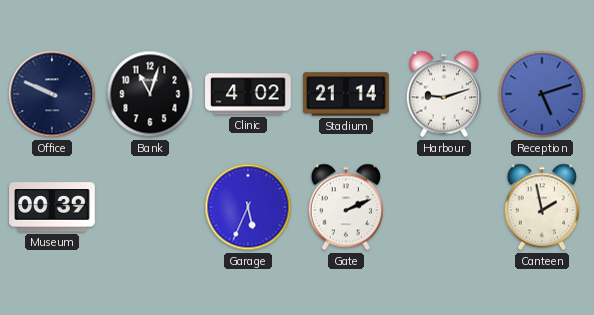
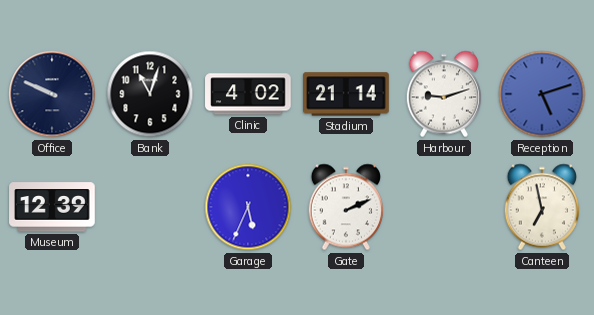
Museum: 00:39 -> 12:39
Canteen: 1:58 -> 6:58
